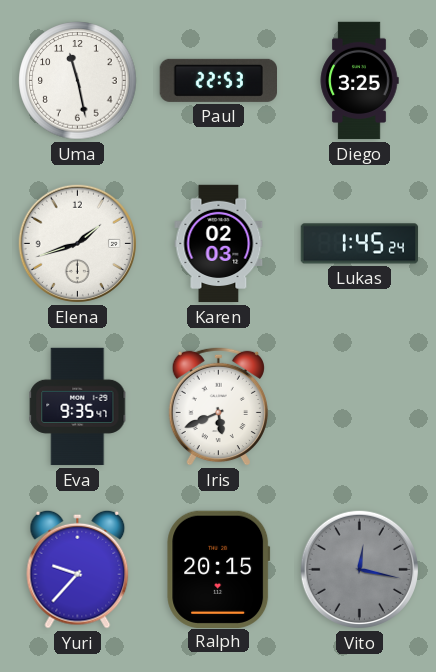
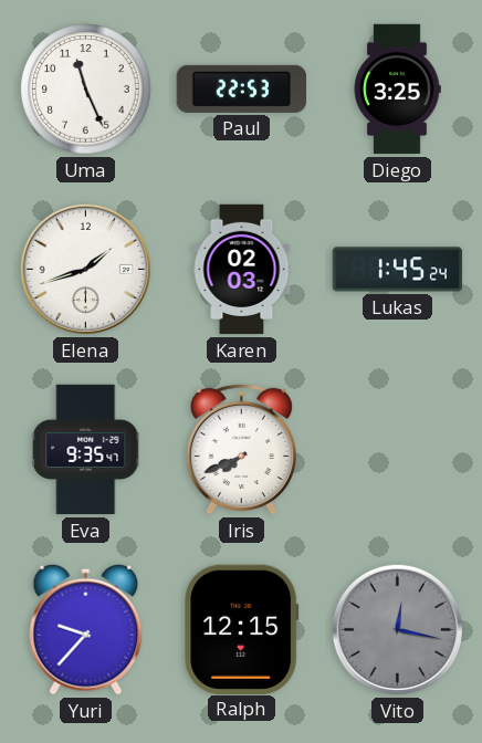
Uma: 11:28 -> 11:26
Iris: 5:41 -> 7:41
Ralph: 20:15 -> 12:15
